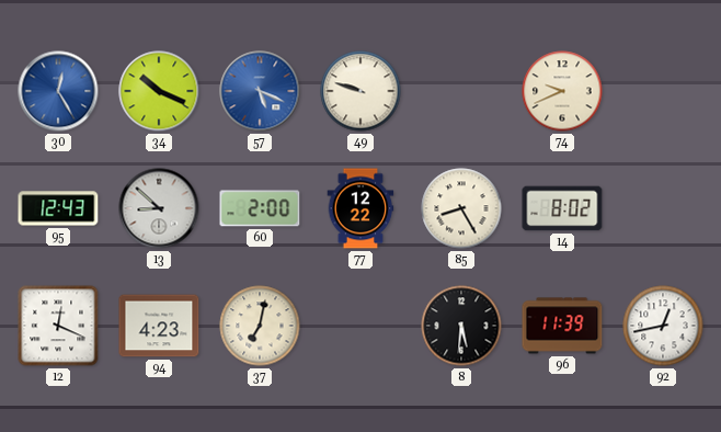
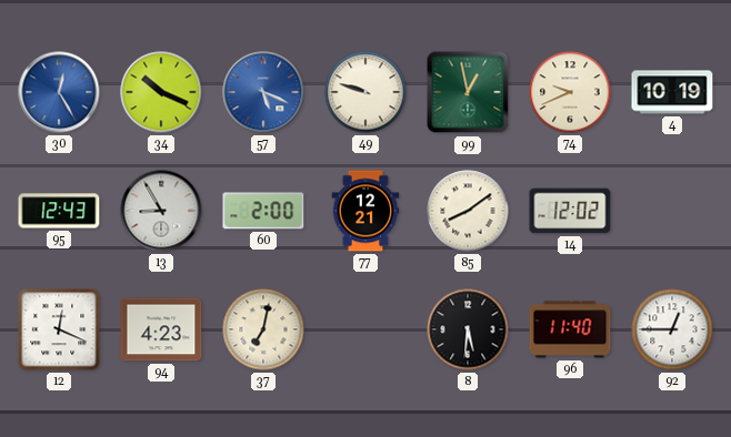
99: none -> 12:58
4: none -> 10:19
13: 8:52 -> 8:55
77: 12:22 -> 12:21
85: 8:25 -> 8:09
14: 8:02 -> 12:02
96: 11:39 -> 11:40
92: 12:43 -> 12:45
